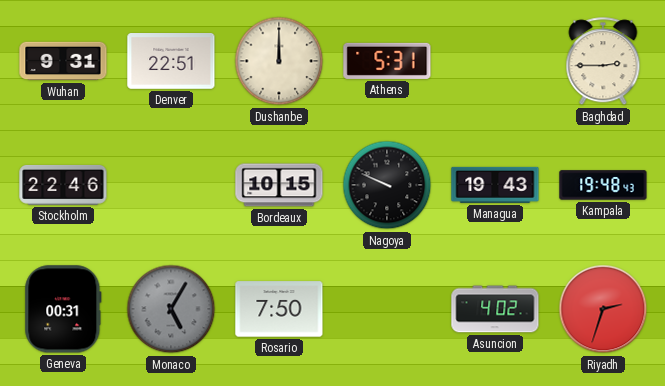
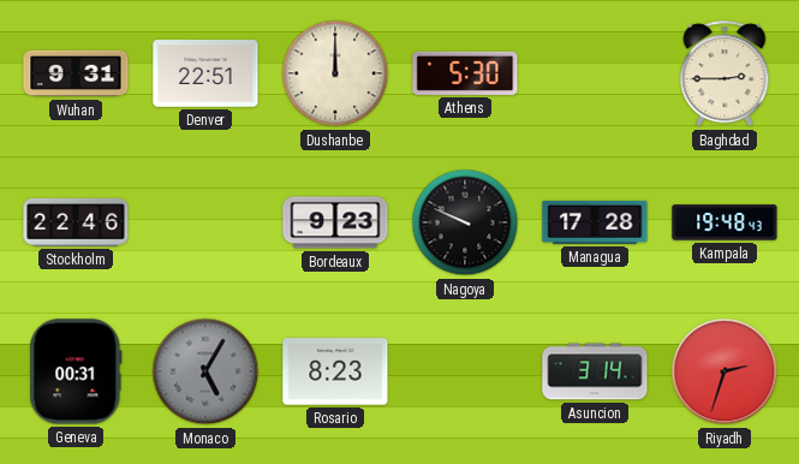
Athens: 5:31 -> 5:30
Bordeaux: 10:15 -> 9:23
Managua: 19:43 -> 17:28
Rosario: 7:50 -> 8:23
Asuncion: 4:02 -> 3:14
